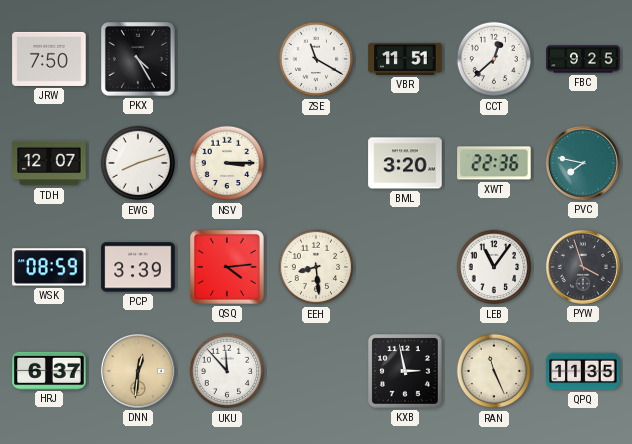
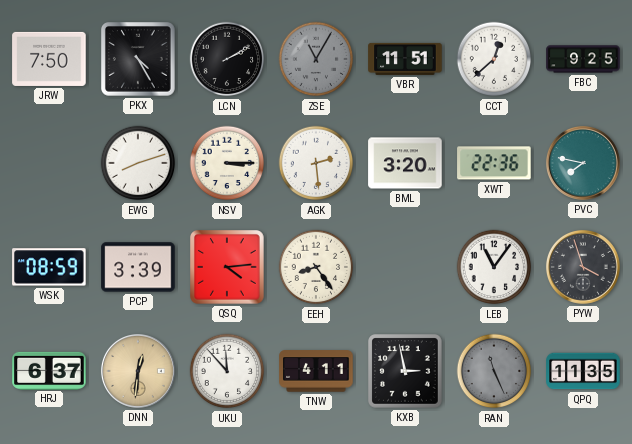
LCN: none -> 2:10
ZSE: 11:20 -> 11:05
ZSE dial: white -> grey
TDH: 12:07 -> none
AGK: none -> 2:29
EEH: 8:29 -> 8:24
TNW: none -> 4:11
RAN dial: cream -> grey
